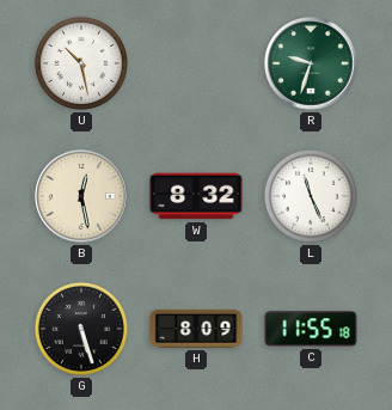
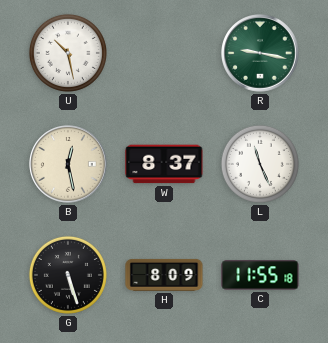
R: 9:33 -> 9:17
W: 8:32 -> 8:37
